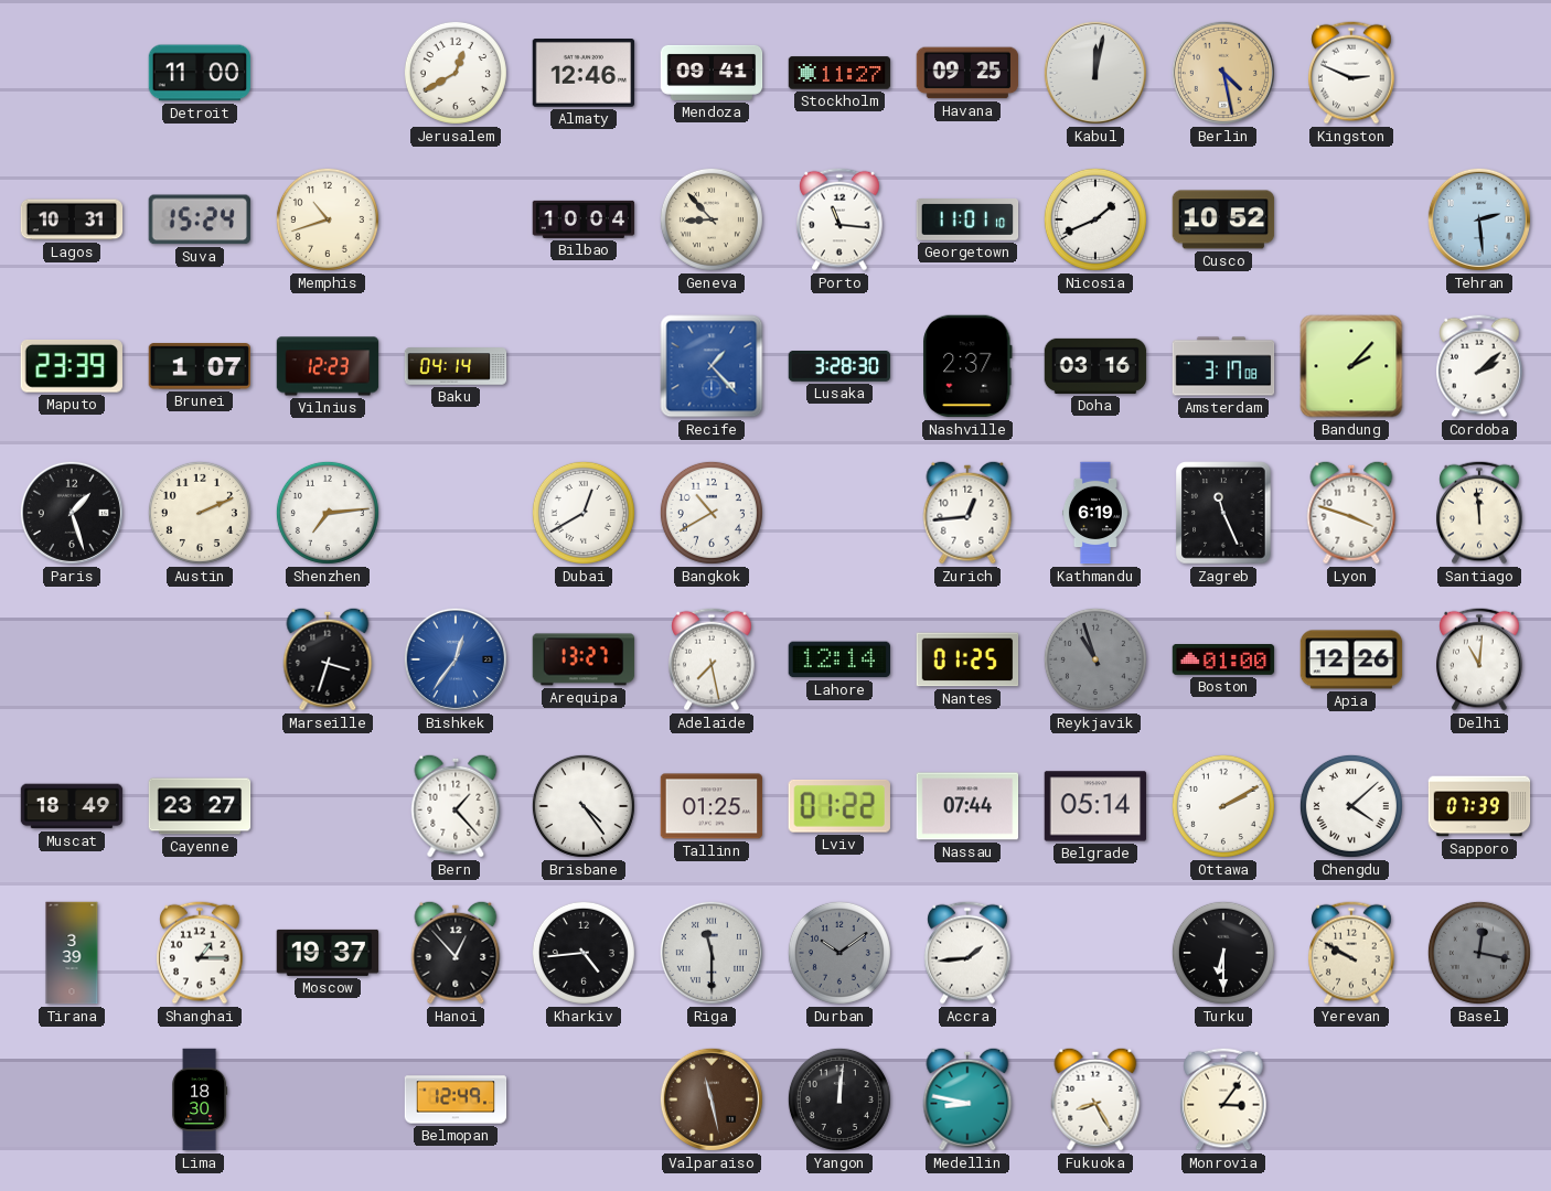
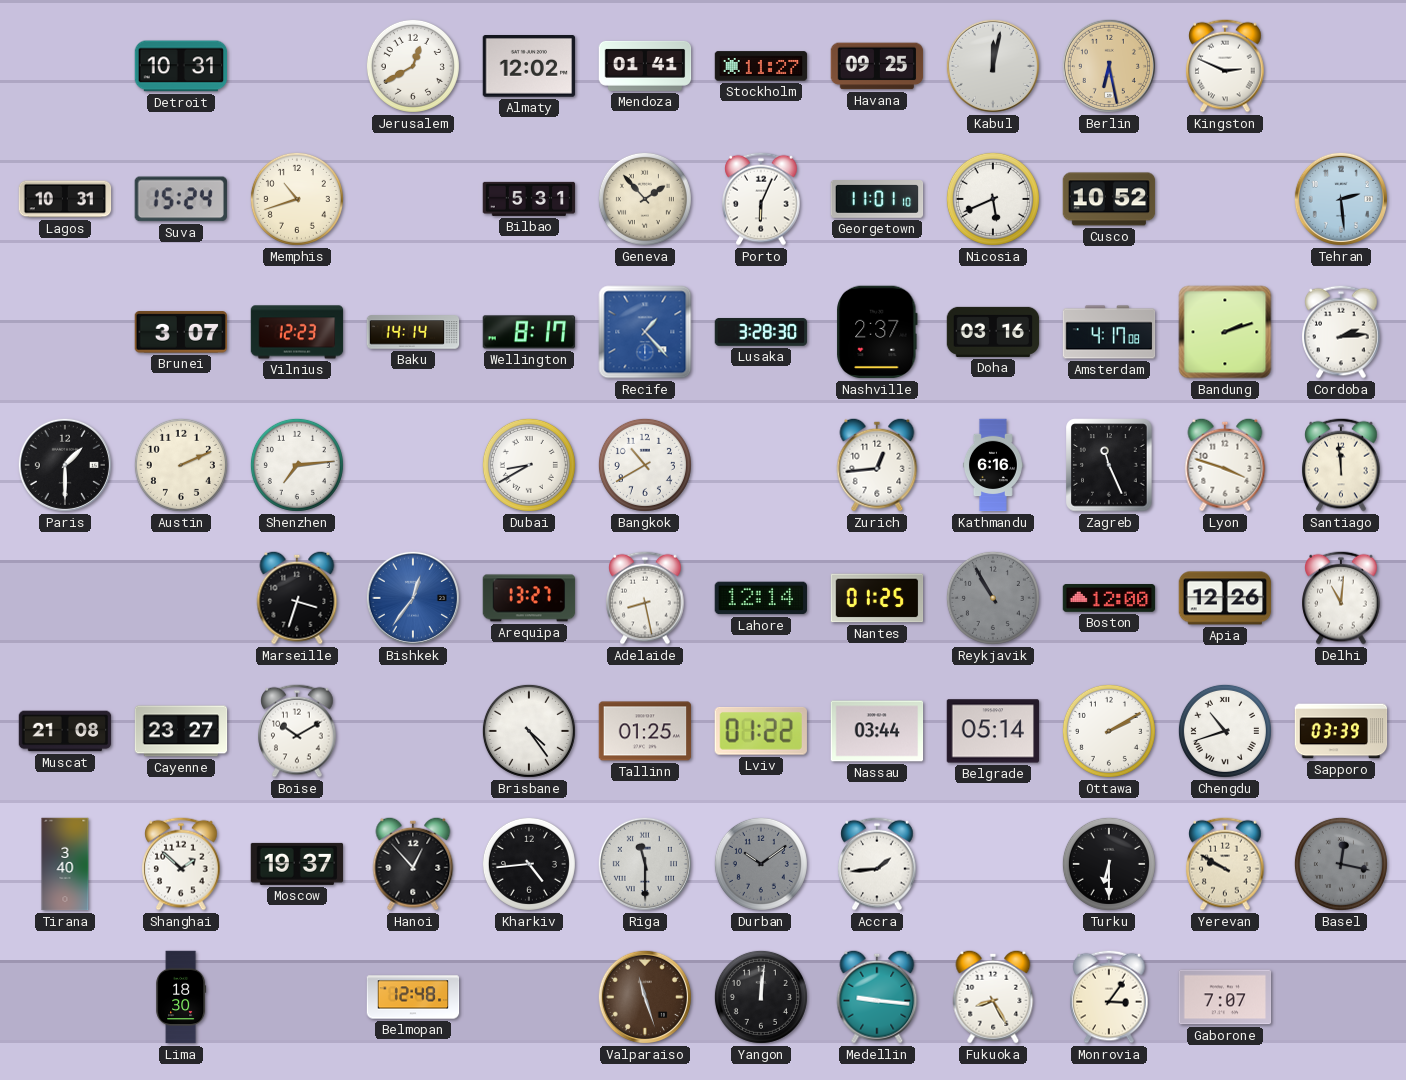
Detroit: 11:00 -> 10:31
Almaty: 12:46 -> 12:02
Mendoza: 09:41 -> 01:41
Berlin: 4:28 -> 6:28
Bilbao: 10:04 -> 5:31
Geneva: 8:53 -> 1:53
Porto: 11:16 -> 6:04
Nicosia: 1:41 -> 5:41
Maputo: 23:39 -> none
Brunei: 1:07 -> 3:07
Baku: 04:14 -> 14:14
Wellington: none -> 8:17
Amsterdam: 3:17 -> 4:17
Bandung: 2:07 -> 2:12
Cordoba: 2:08 -> 2:14
Paris: 1:27 -> 1:30
Dubai: 12:40 -> 8:40
Kathmandu: 6:19 -> 6:16
Adelaide: 7:28 -> 8:28
Reykjavik: 10:57 -> 10:55
Boston: 01:00 -> 12:00
Muscat: 18:49 -> 21:08
Boise: none -> 10:10
Bern: 1:23 -> none
Nassau: 07:44 -> 03:44
Chengdu: 4:08 -> 10:42
Sapporo: 07:39 -> 03:39
Tirana: 3:39 -> 3:40
Shanghai: 1:15 -> 1:52
Belmopan: 12:49 -> 12:48
Valparaiso: 11:28 -> 11:27
Medellin: 8:47 -> 9:16
Gaborone: none -> 7:07
